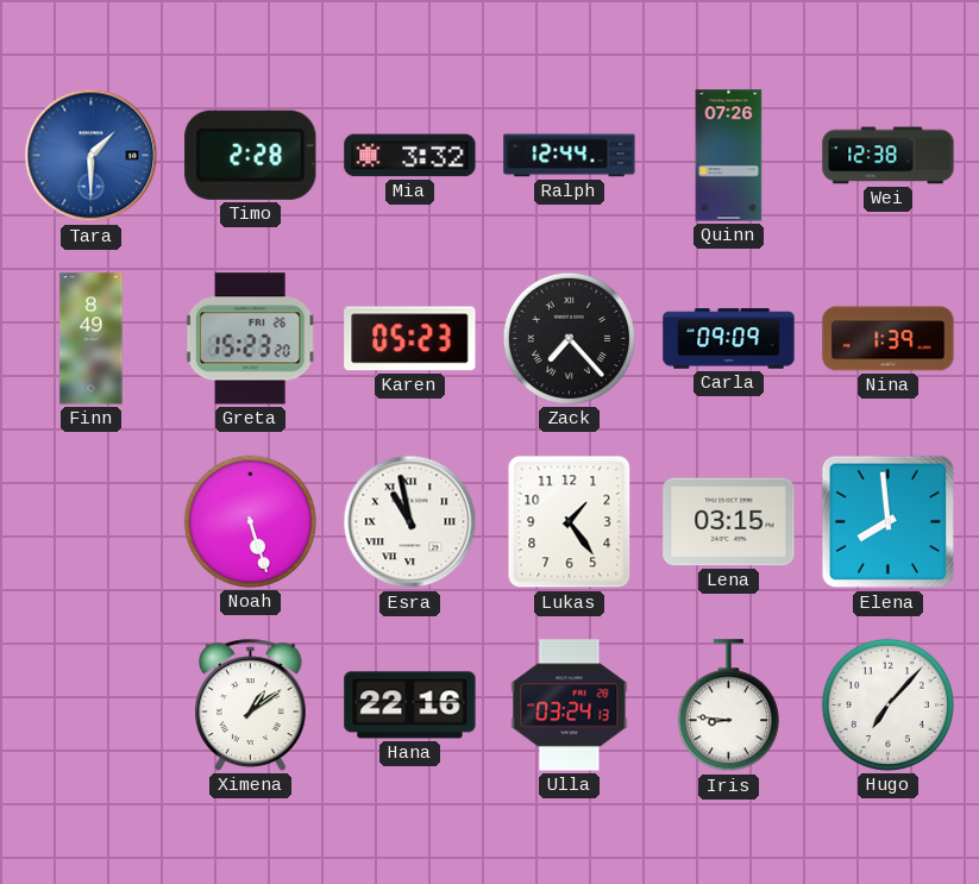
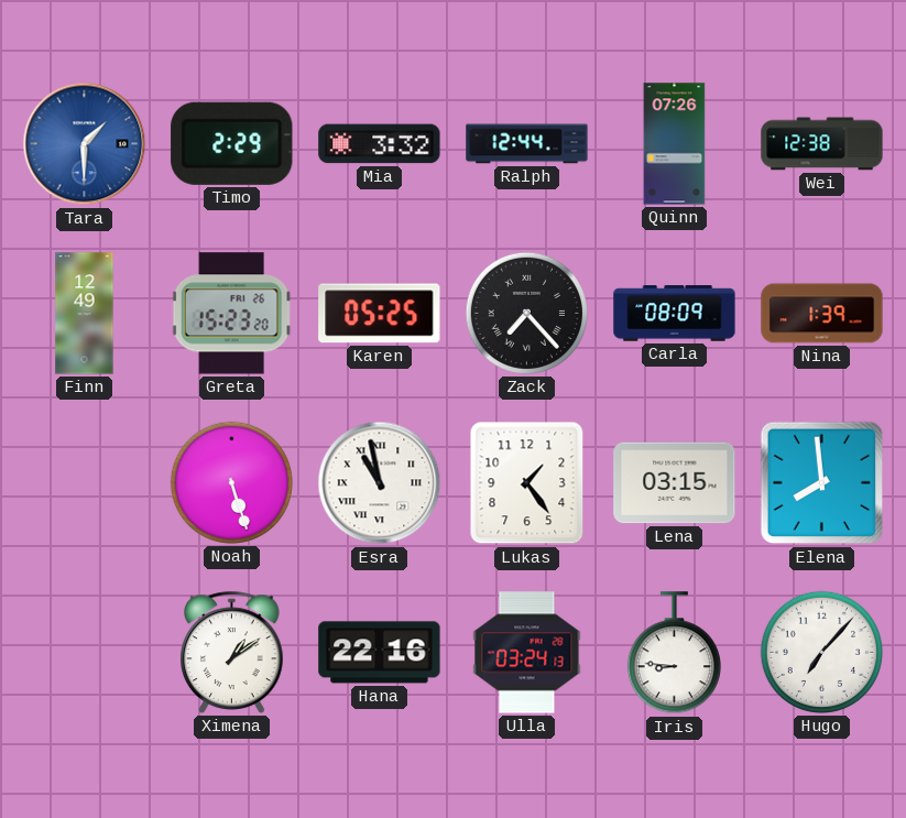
Timo: 2:28 -> 2:29
Finn: 8:49 -> 12:49
Karen: 05:23 -> 05:25
Carla: 09:09 -> 08:09
